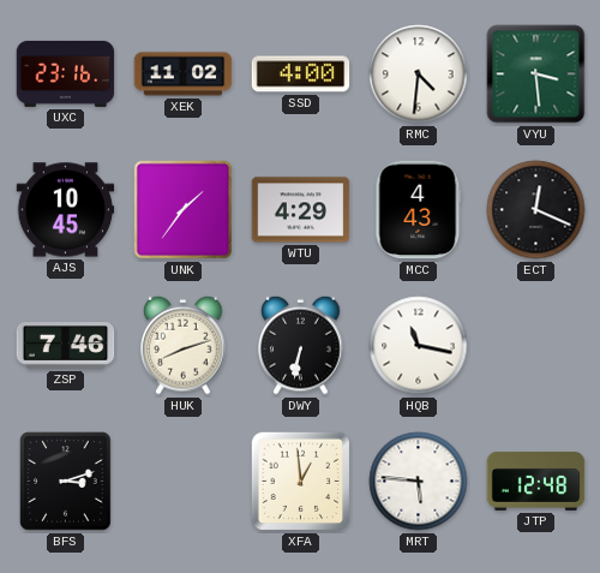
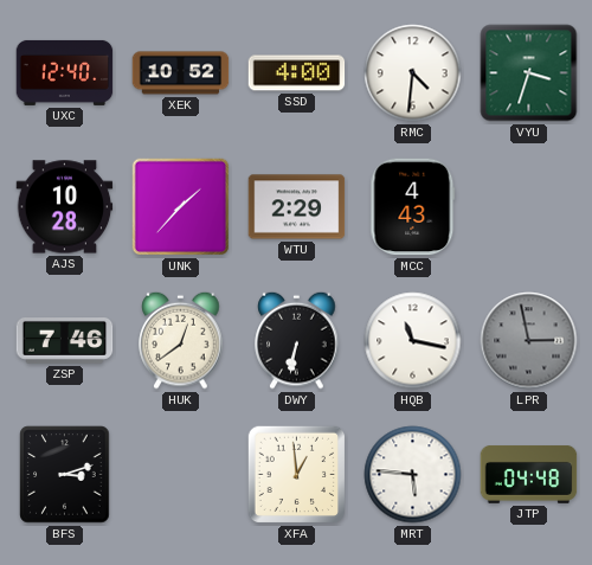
UXC: 23:16 -> 12:40
XEK: 11:02 -> 10:52
VYU: 3:29 -> 3:33
AJS: 10:45 -> 10:28
UNK: 1:36 -> 1:37
WTU: 4:29 -> 2:29
ECT: 12:19 -> none
HUK: 8:12 -> 12:39
LPR: none -> 2:58
JTP: 12:48 -> 04:48
